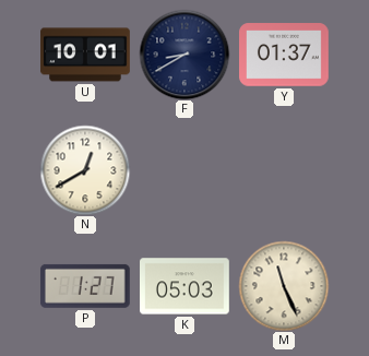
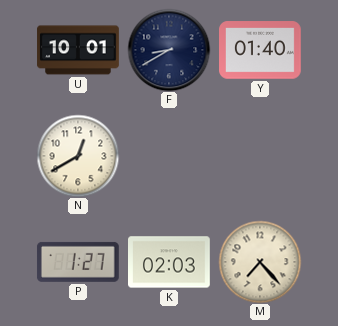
Y: 01:37 -> 01:40
K: 05:03 -> 02:03
M: 11:26 -> 7:23
